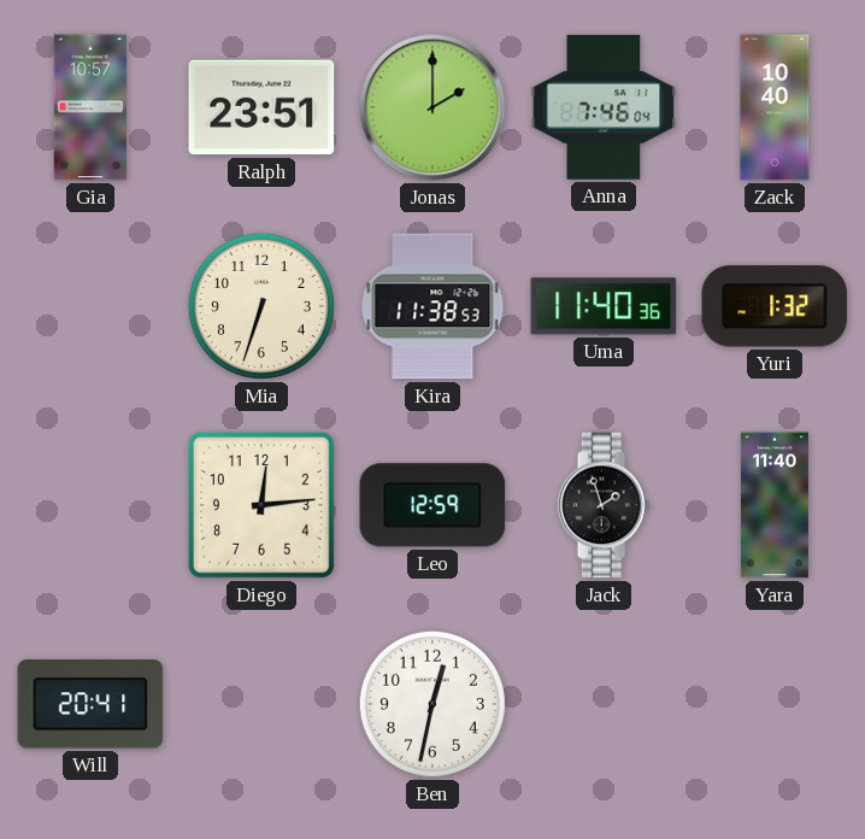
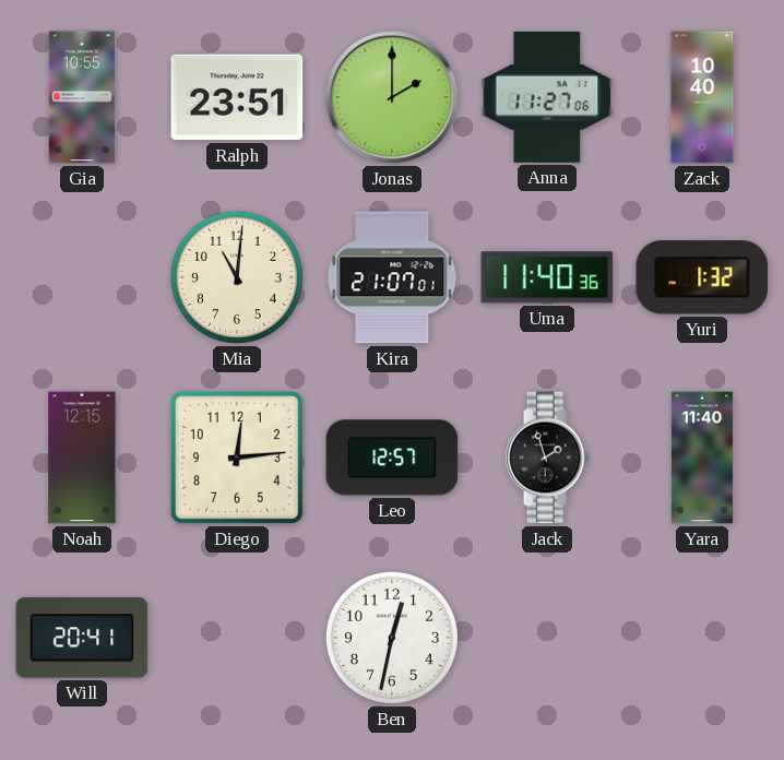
Gia: 10:57 -> 10:55
Anna: 7:46 -> 11:27
Mia: 6:33 -> 11:01
Kira: 11:38 -> 21:07
Noah: none -> 12:15
Leo: 12:59 -> 12:57
